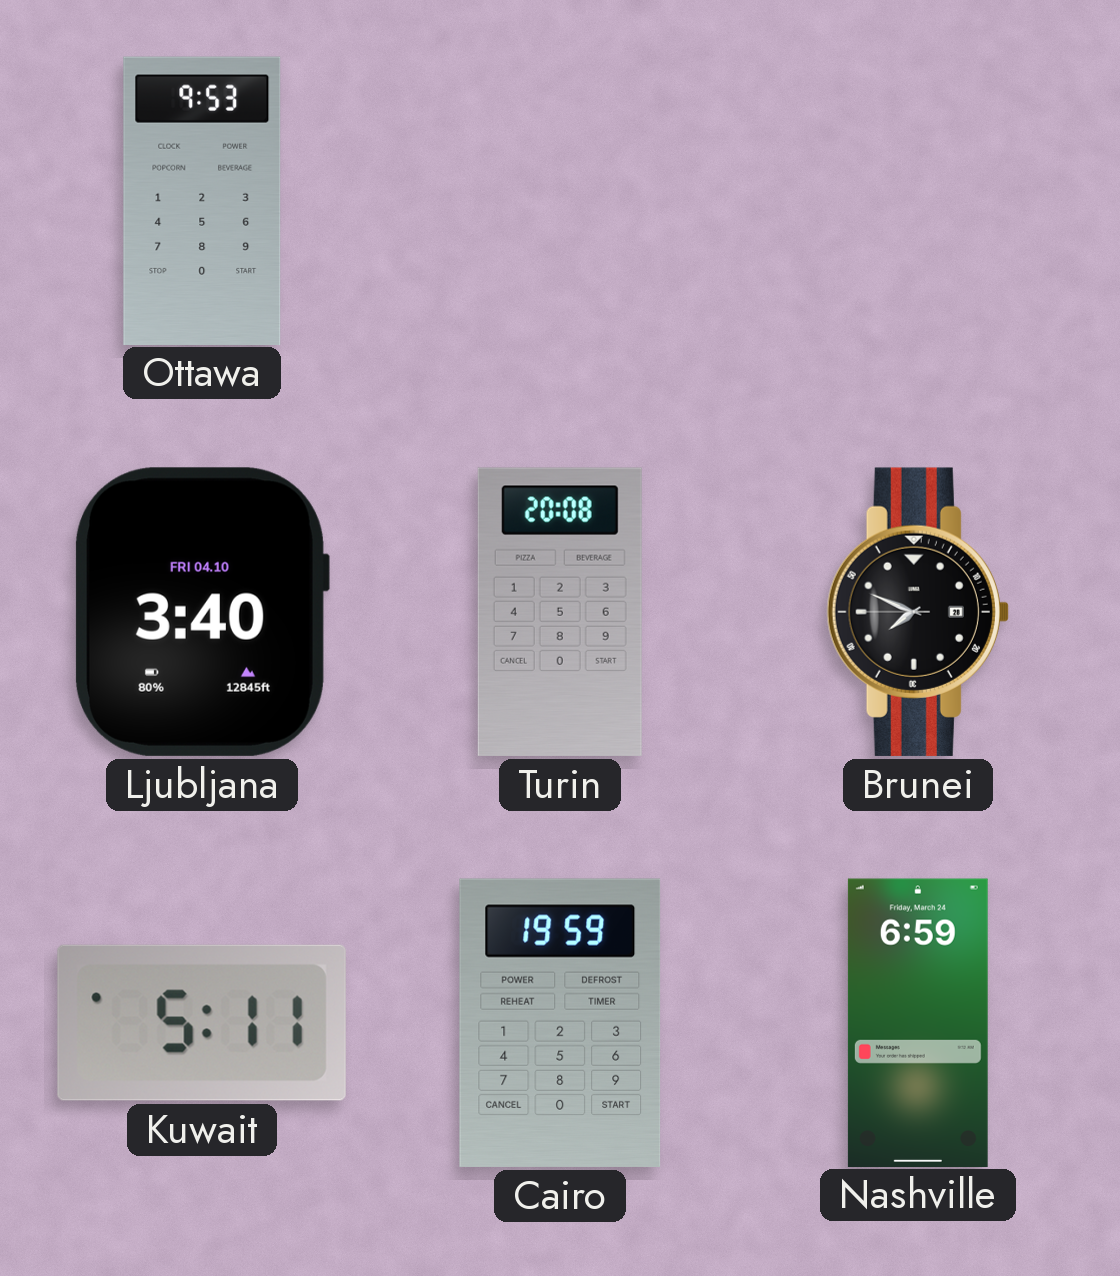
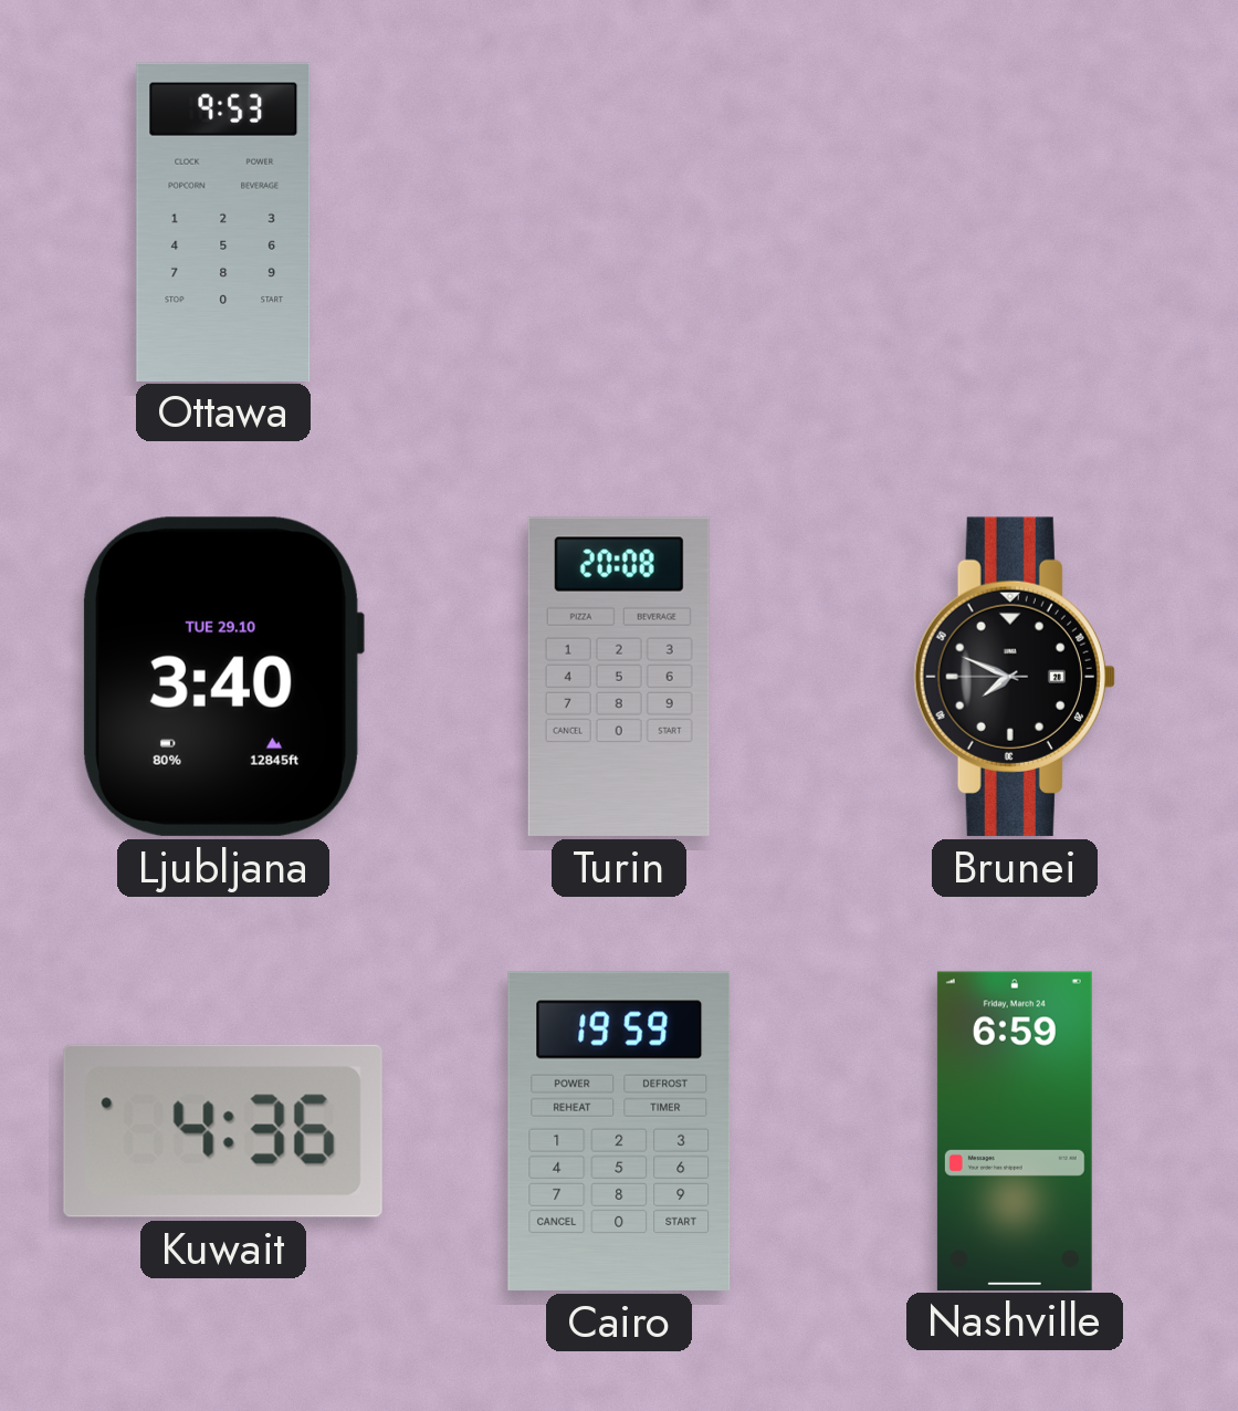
Ljubljana date: FRI 04.10 -> TUE 29.10
Kuwait: 5:11 -> 4:36
